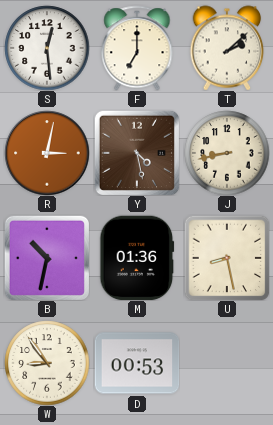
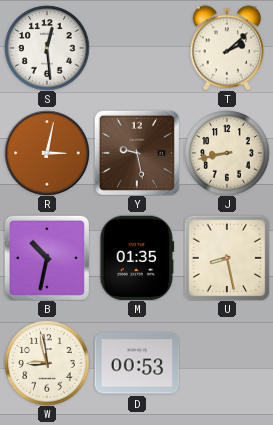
F: 7:00 -> none
Y: 4:28 -> 9:28
M: 01:36 -> 01:35
W: 8:54 -> 8:58
